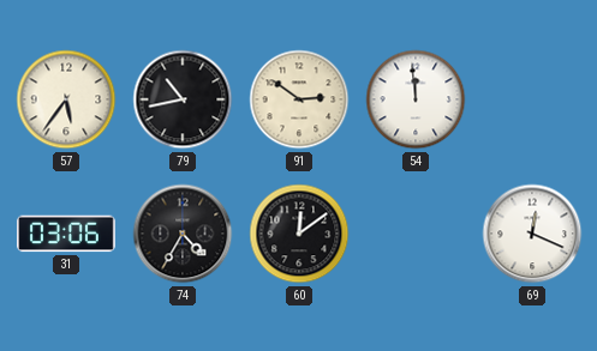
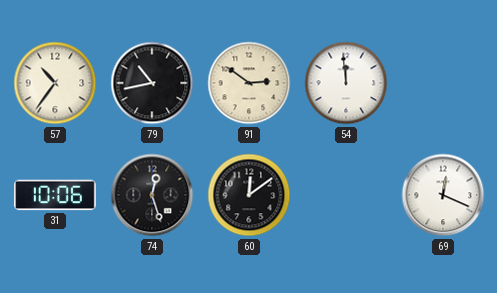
57: 5:36 -> 10:36
31: 03:06 -> 10:06
74: 4:35 -> 12:27
